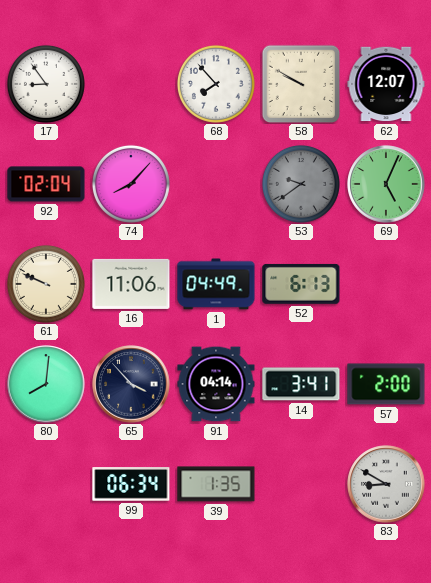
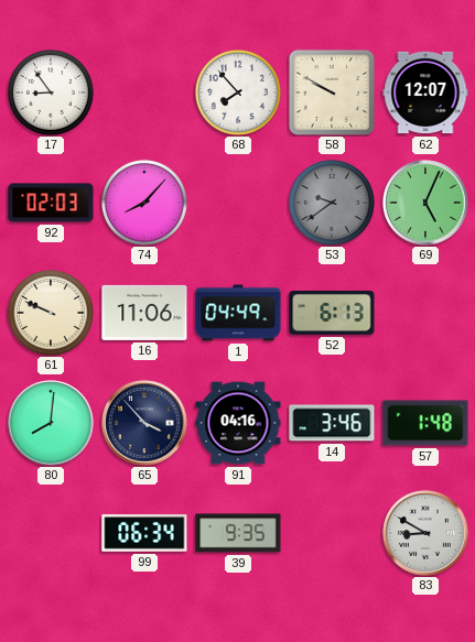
92: 02:04 -> 02:03
91: 04:14 -> 04:16
14: 3:41 -> 3:46
57: 2:00 -> 1:48
39: 1:35 -> 9:35
